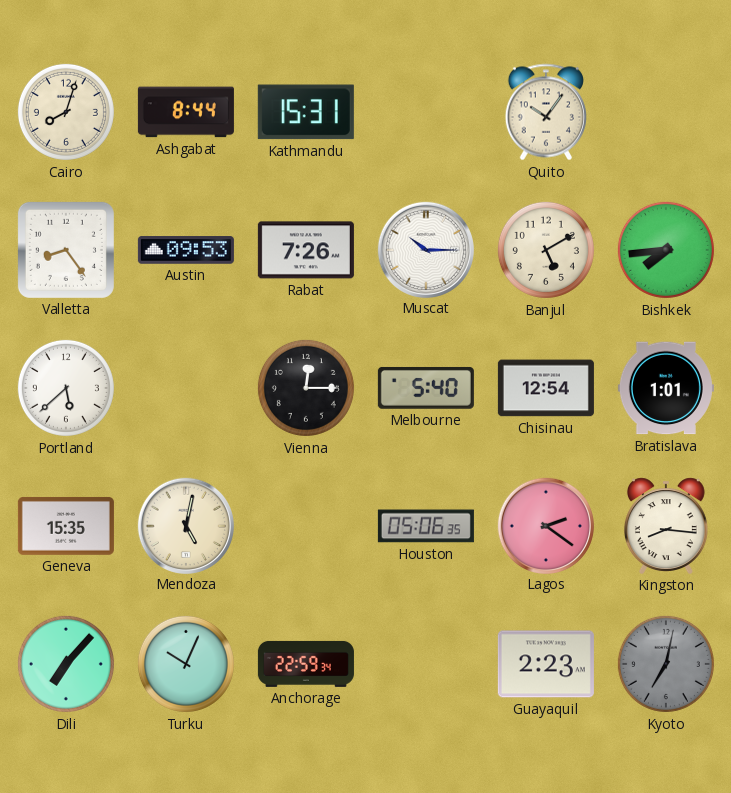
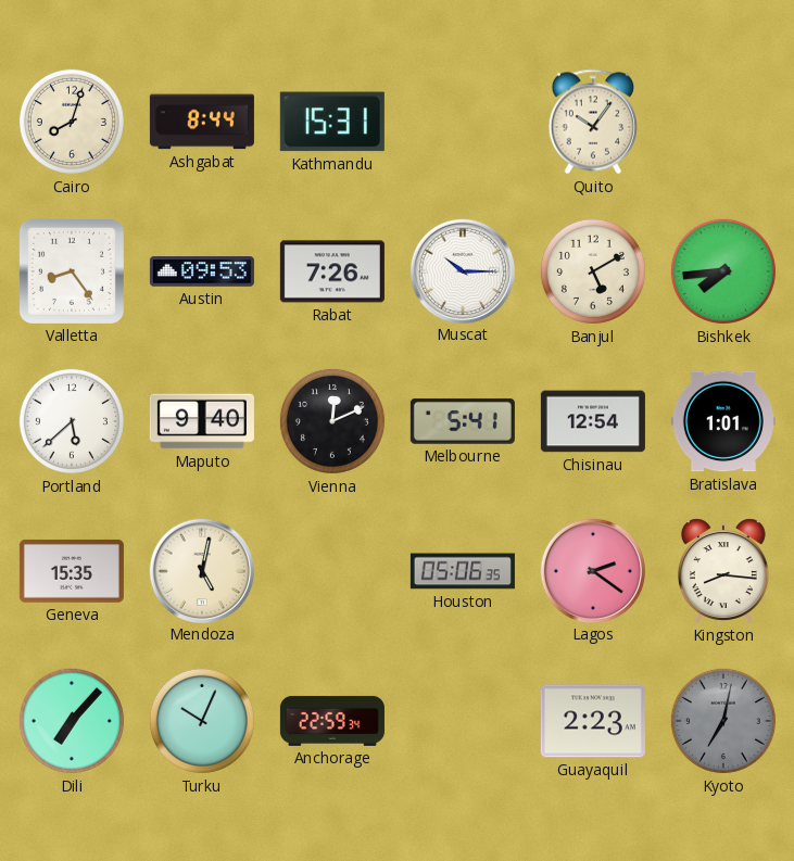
Maputo: none -> 9:40
Vienna: 12:15 -> 12:11
Melbourne: 5:40 -> 5:41
